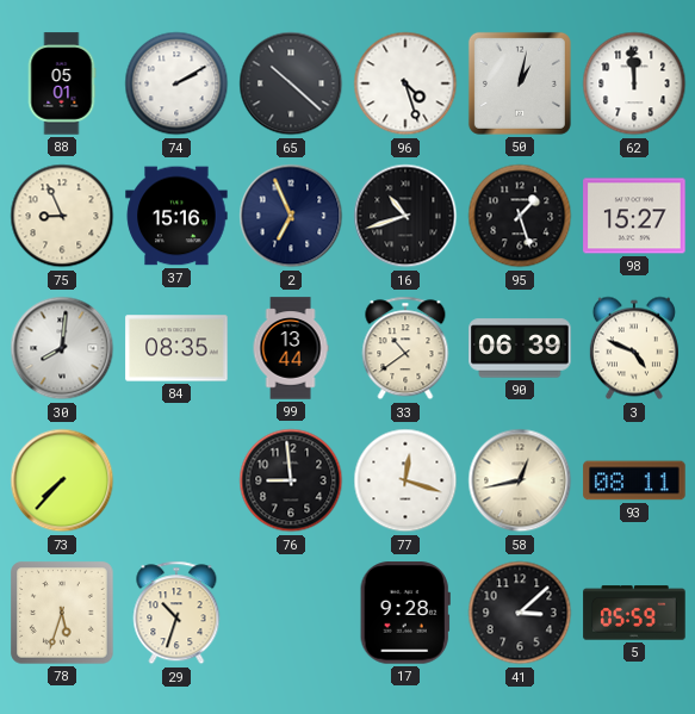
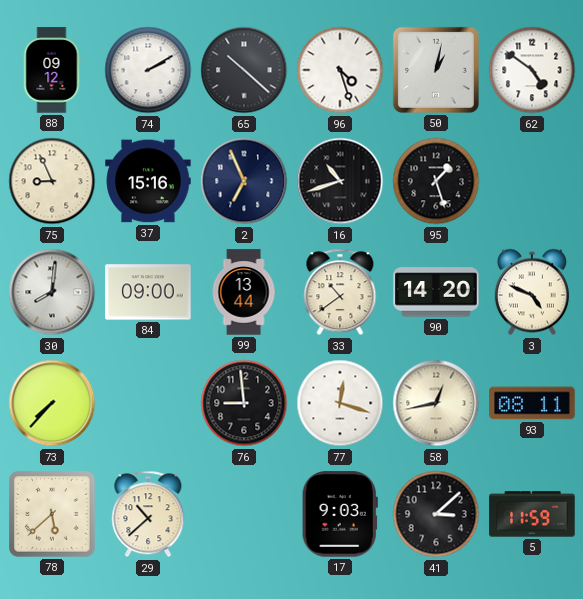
88: 05:01 -> 09:12
62: 11:59 -> 4:51
98: 15:27 -> none
84: 08:35 -> 09:00
90: 06:39 -> 14:20
78: 5:33 -> 5:38
29: 10:33 -> 10:38
17: 9:28 -> 9:03
5: 05:59 -> 11:59
